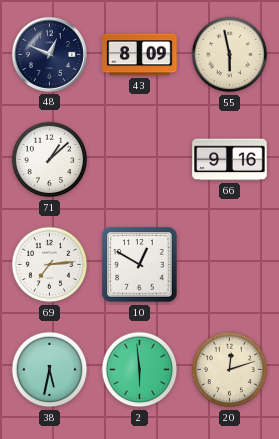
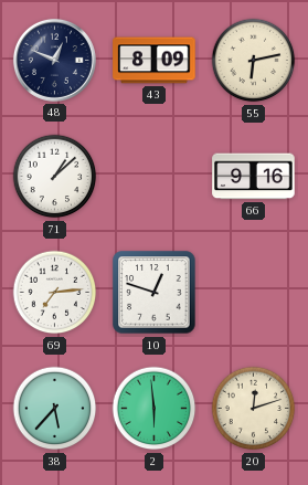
55: 5:58 -> 6:13
10: 12:50 -> 12:48
38: 5:32 -> 5:37
